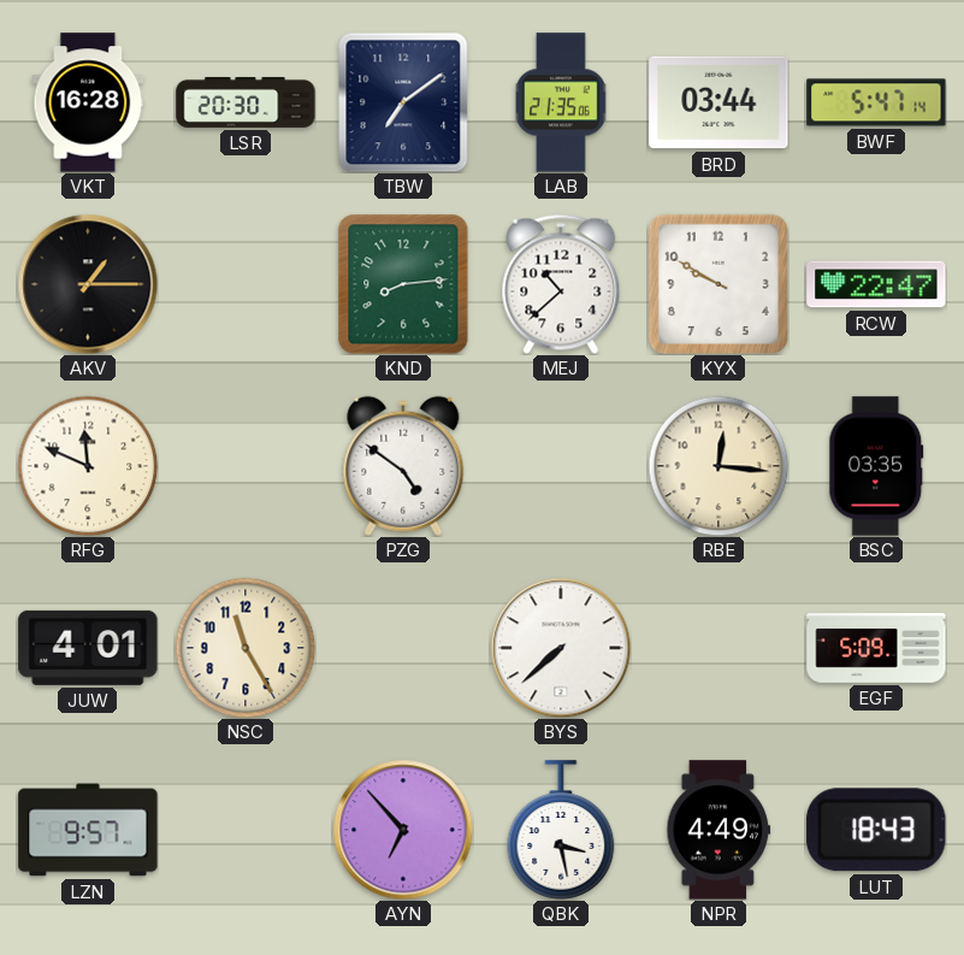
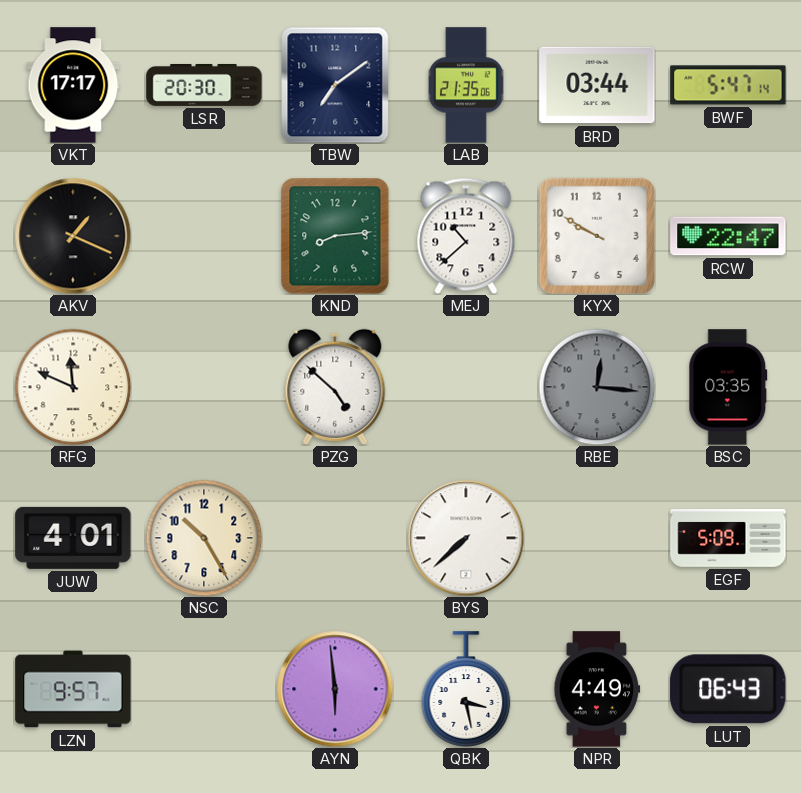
VKT: 16:28 -> 17:17
AKV: 1:15 -> 1:19
PZG: 4:51 -> 4:52
RBE dial: cream -> grey
NSC: 11:25 -> 10:25
AYN: 6:53 -> 5:59
LUT: 18:43 -> 06:43
